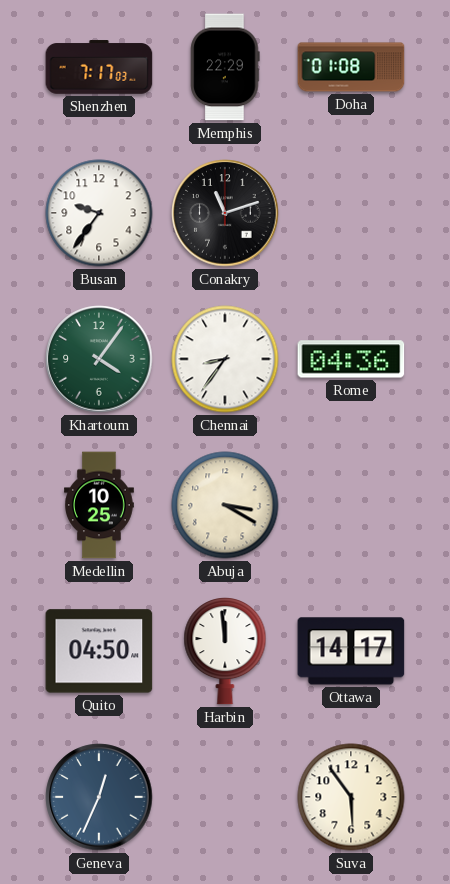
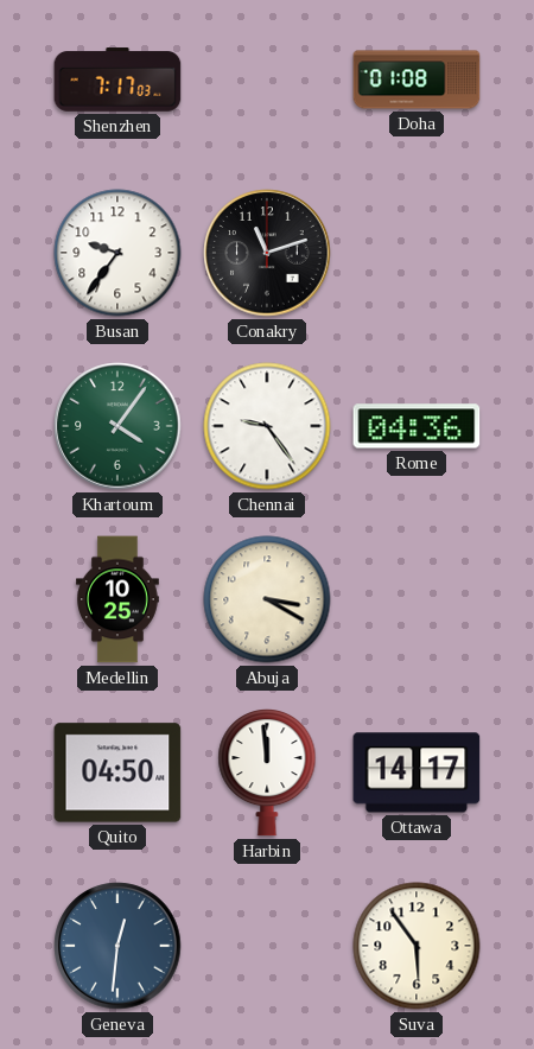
Memphis: 22:29 -> none
Chennai: 8:36 -> 9:24
Geneva: 12:34 -> 12:31
